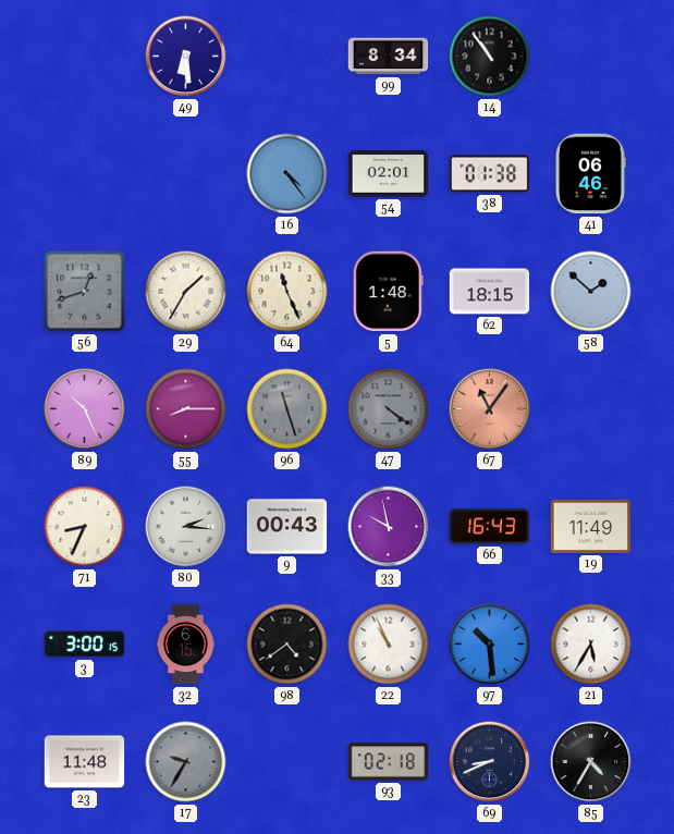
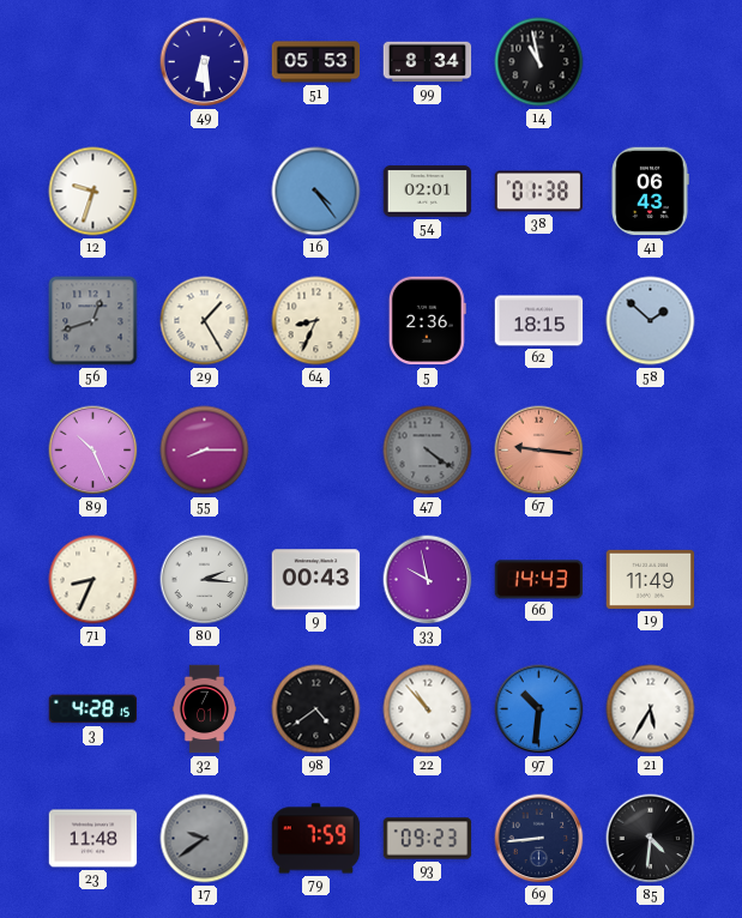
51: none -> 05:53
14: 10:54 -> 10:58
12: none -> 9:33
41: 06:46 -> 06:43
29: 1:35 -> 1:25
64: 11:26 -> 8:34
5: 1:48 -> 2:36
96: 11:27 -> none
67: 11:06 -> 9:16
66: 16:43 -> 14:43
3: 3:00 -> 4:28
32: 6:15 -> 7:01
22: 10:56 -> 10:53
97: 10:29 -> 10:31
17: 9:35 -> 9:39
79: none -> 7:59
93: 02:18 -> 09:23
69: 8:41 -> 8:44
85: 4:35 -> 4:31
